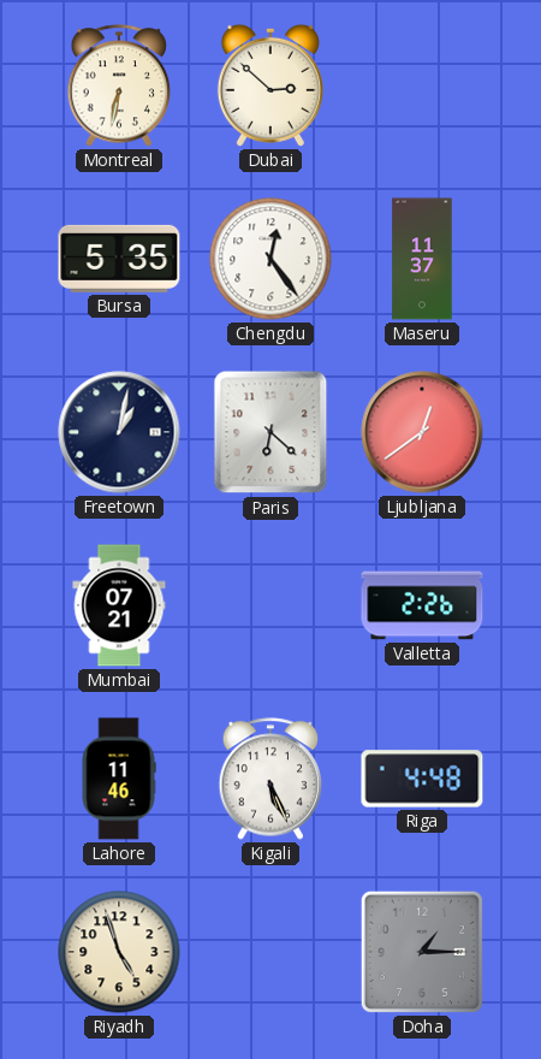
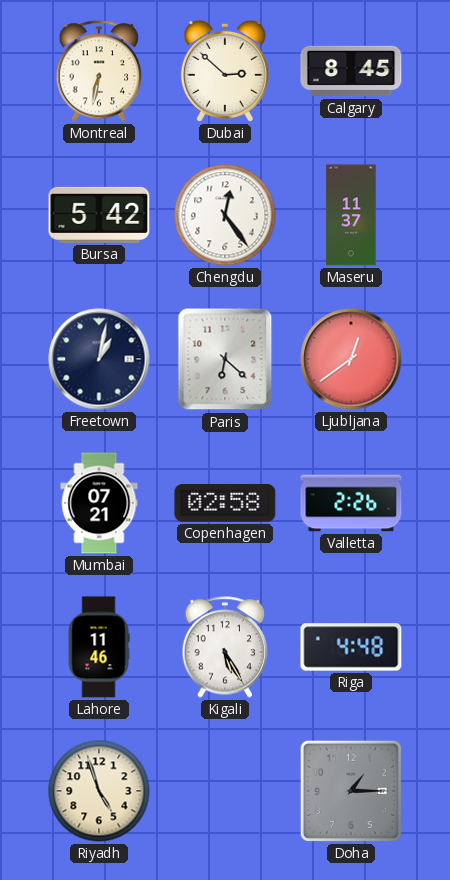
Calgary: none -> 8:45
Bursa: 5:35 -> 5:42
Copenhagen: none -> 02:58
Kigali: 5:26 -> 5:25
